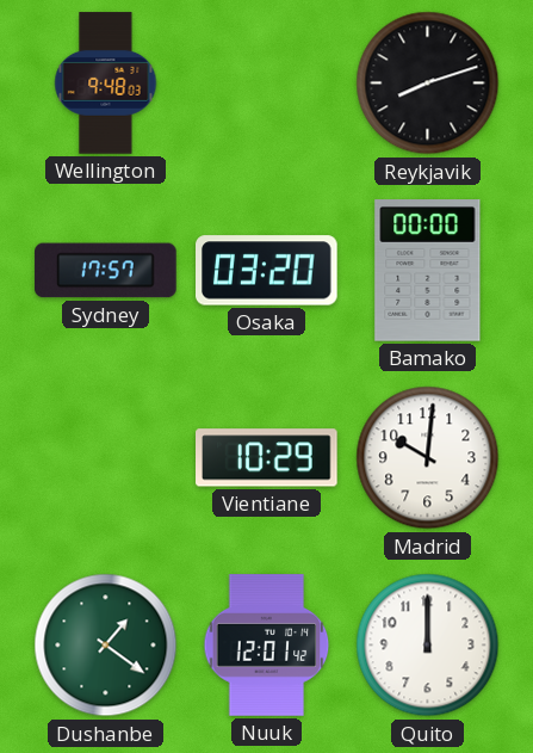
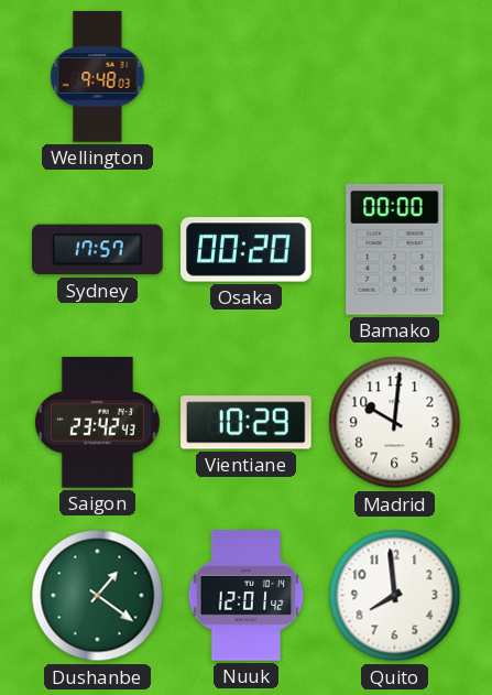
Reykjavik: 8:12 -> none
Osaka: 03:20 -> 00:20
Saigon: none -> 23:42
Quito: 12:00 -> 7:59
